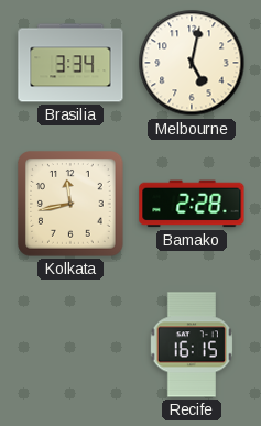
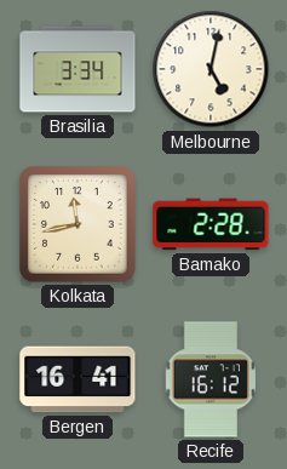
Bergen: none -> 16:41
Recife: 16:15 -> 16:12
